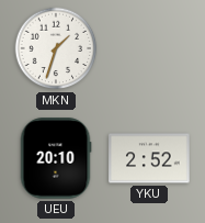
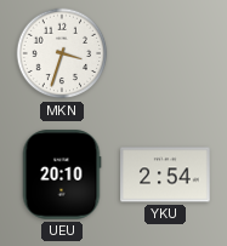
MKN: 1:33 -> 3:33
YKU: 2:52 -> 2:54
